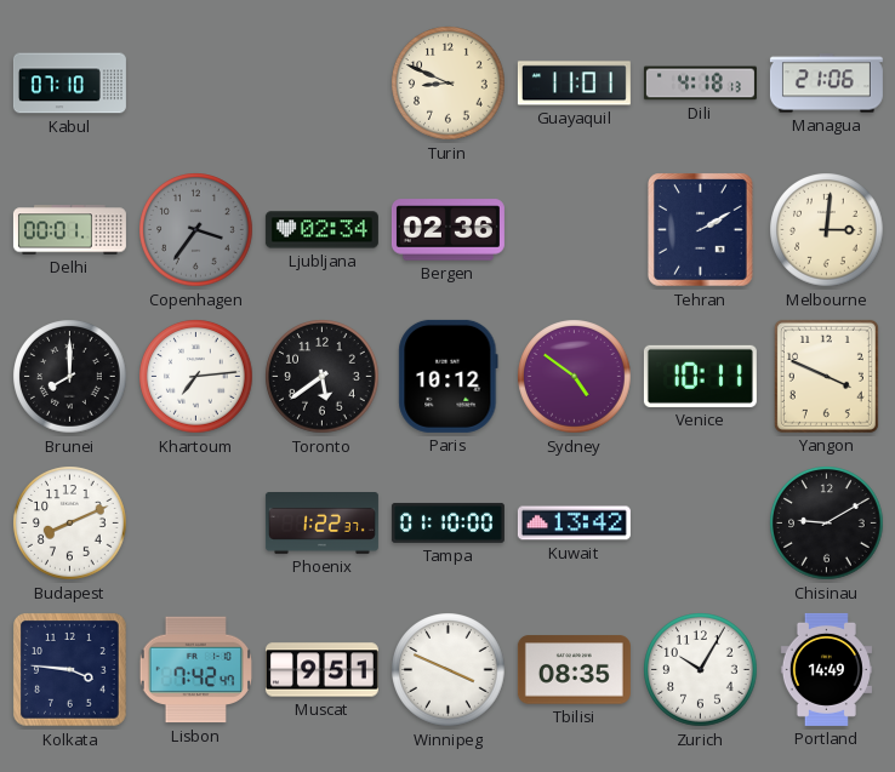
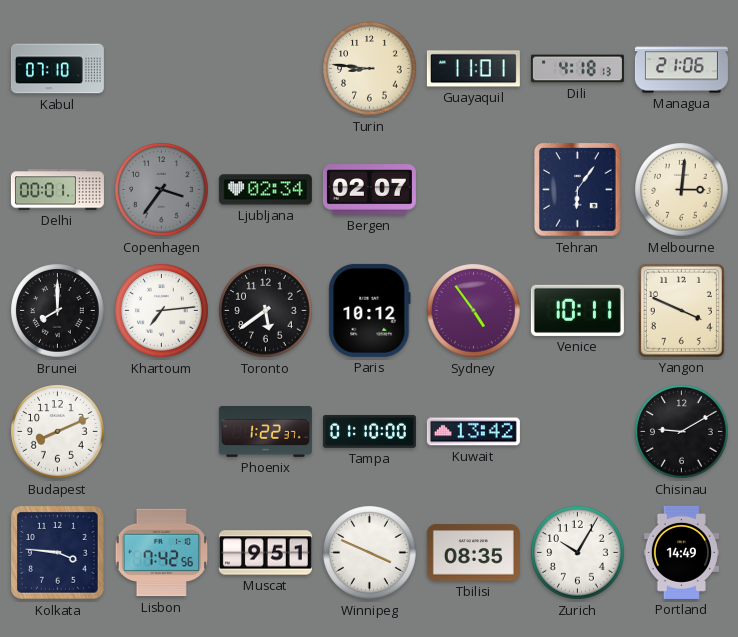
Turin: 8:49 -> 8:46
Bergen: 02:36 -> 02:07
Tehran: 2:10 -> 6:06
Sydney: 4:51 -> 4:54
Lisbon: 7:42:47 -> 7:42:56
